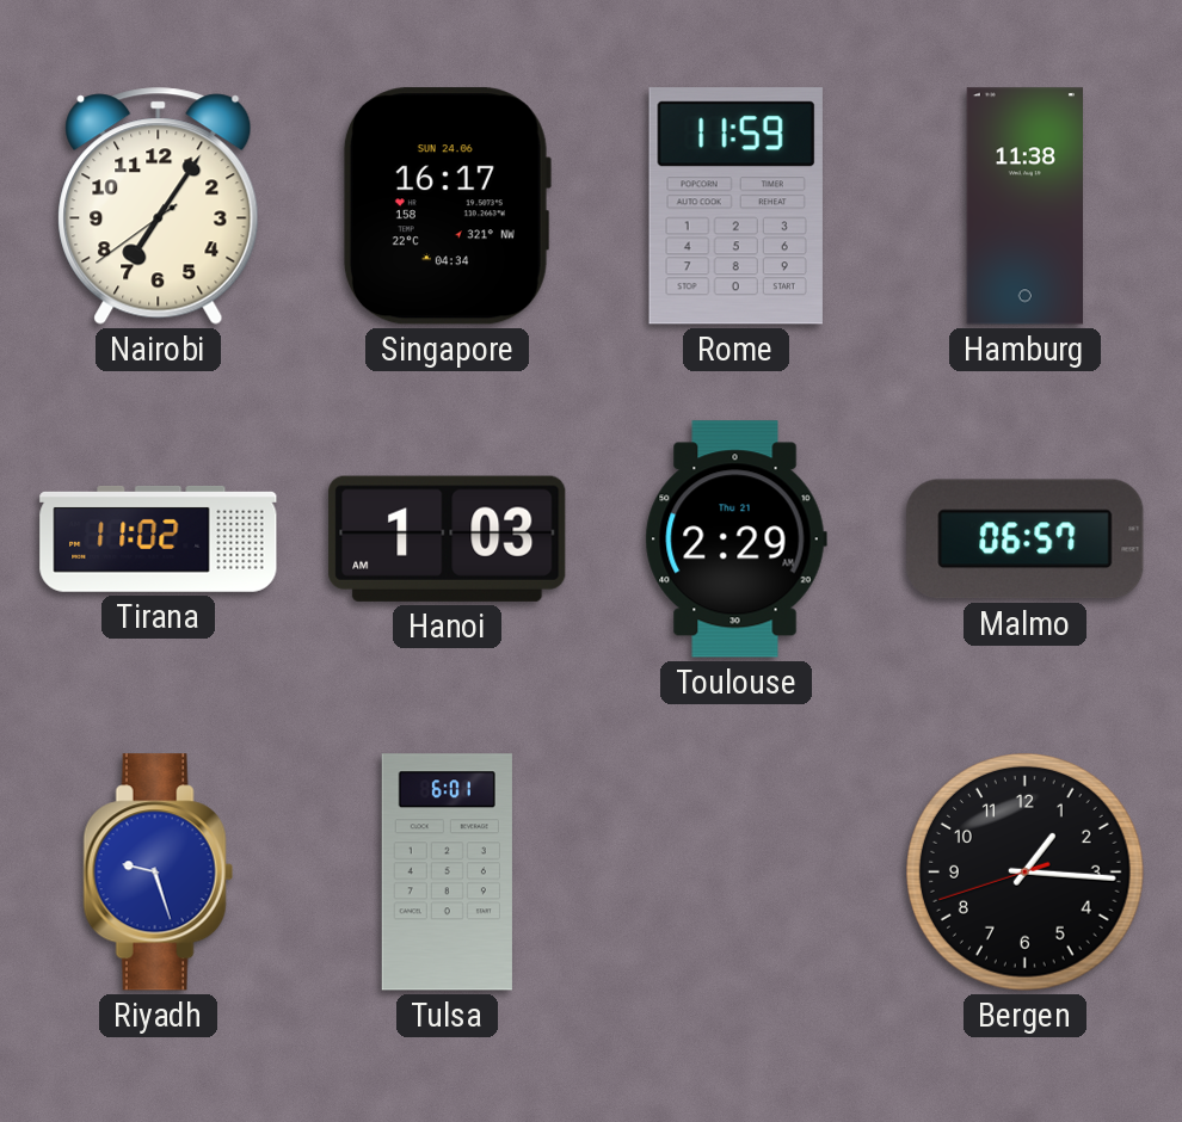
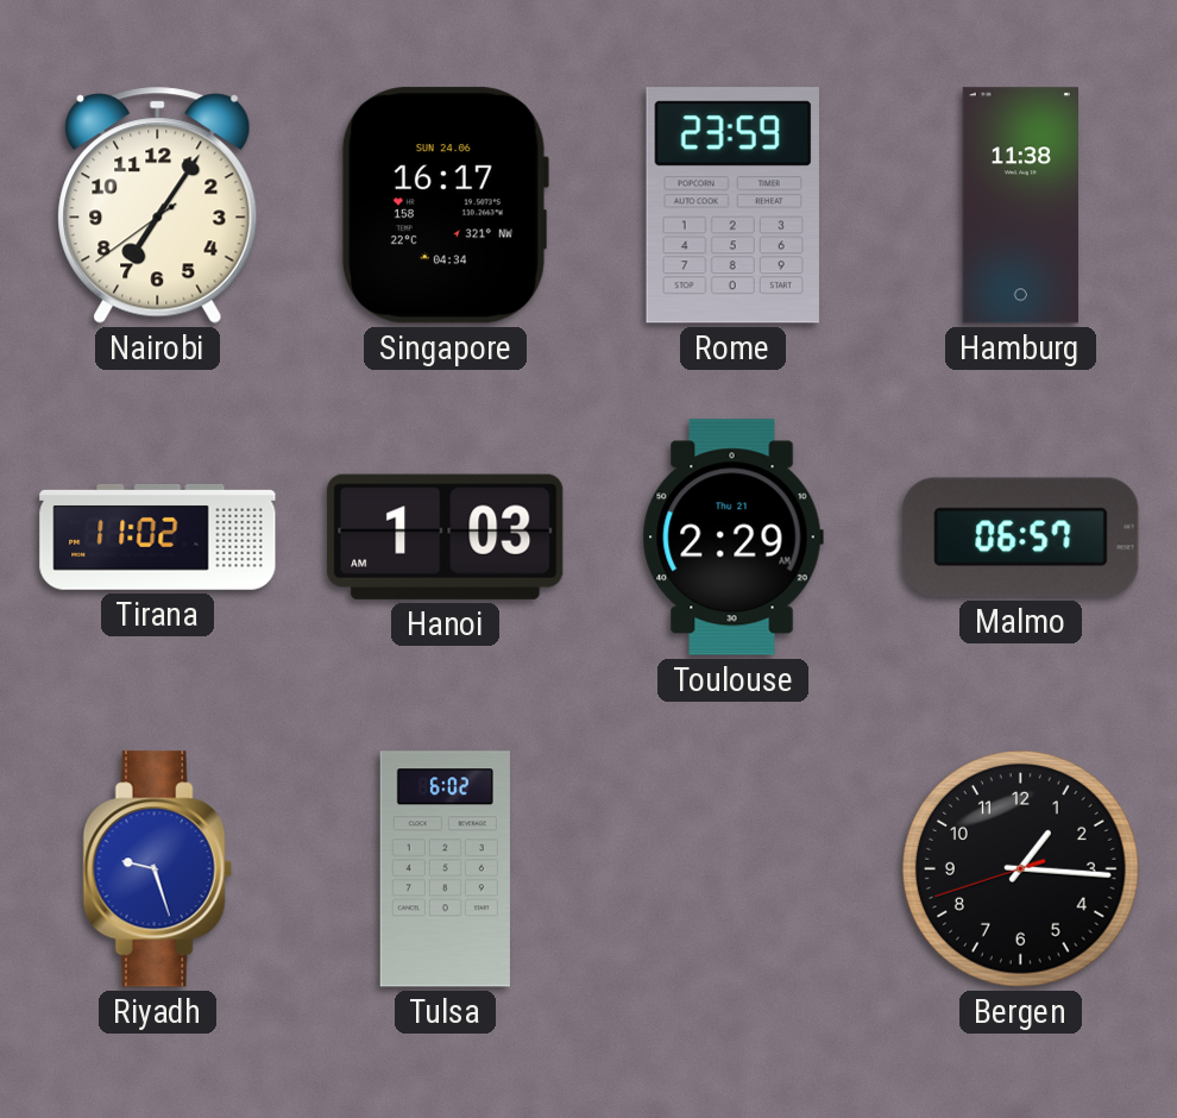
Rome: 11:59 -> 23:59
Tulsa: 6:01 -> 6:02
